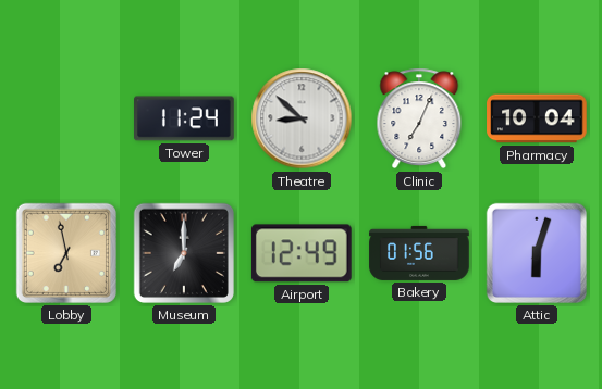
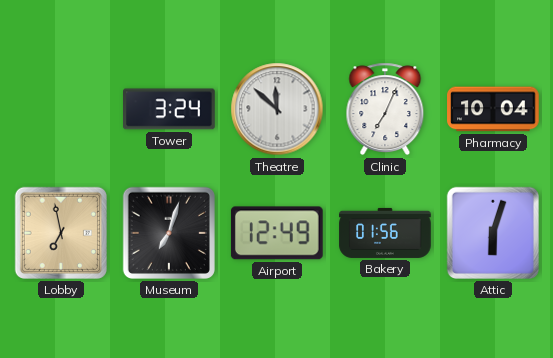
Tower: 11:24 -> 3:24
Theatre: 8:52 -> 11:52
Museum: 7:00 -> 7:03
